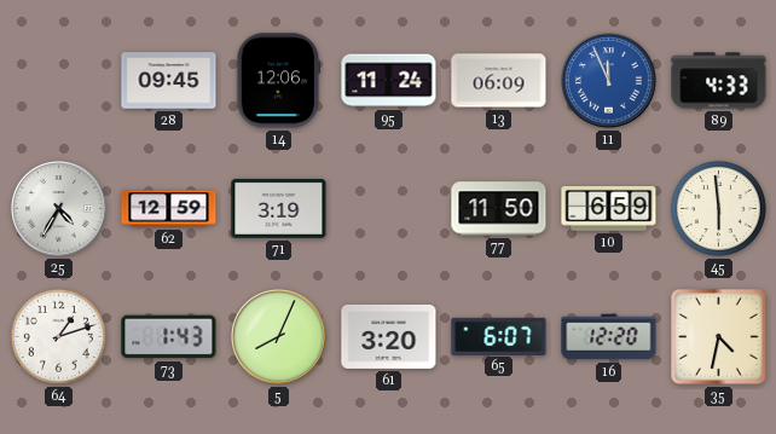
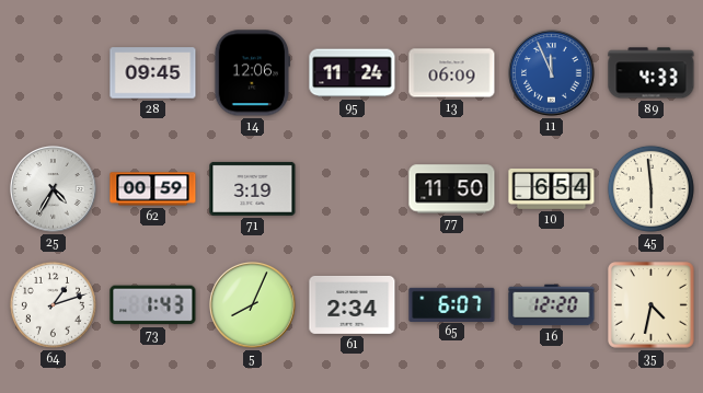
62: 12:59 -> 00:59
10: 6:59 -> 6:54
61: 3:20 -> 2:34
